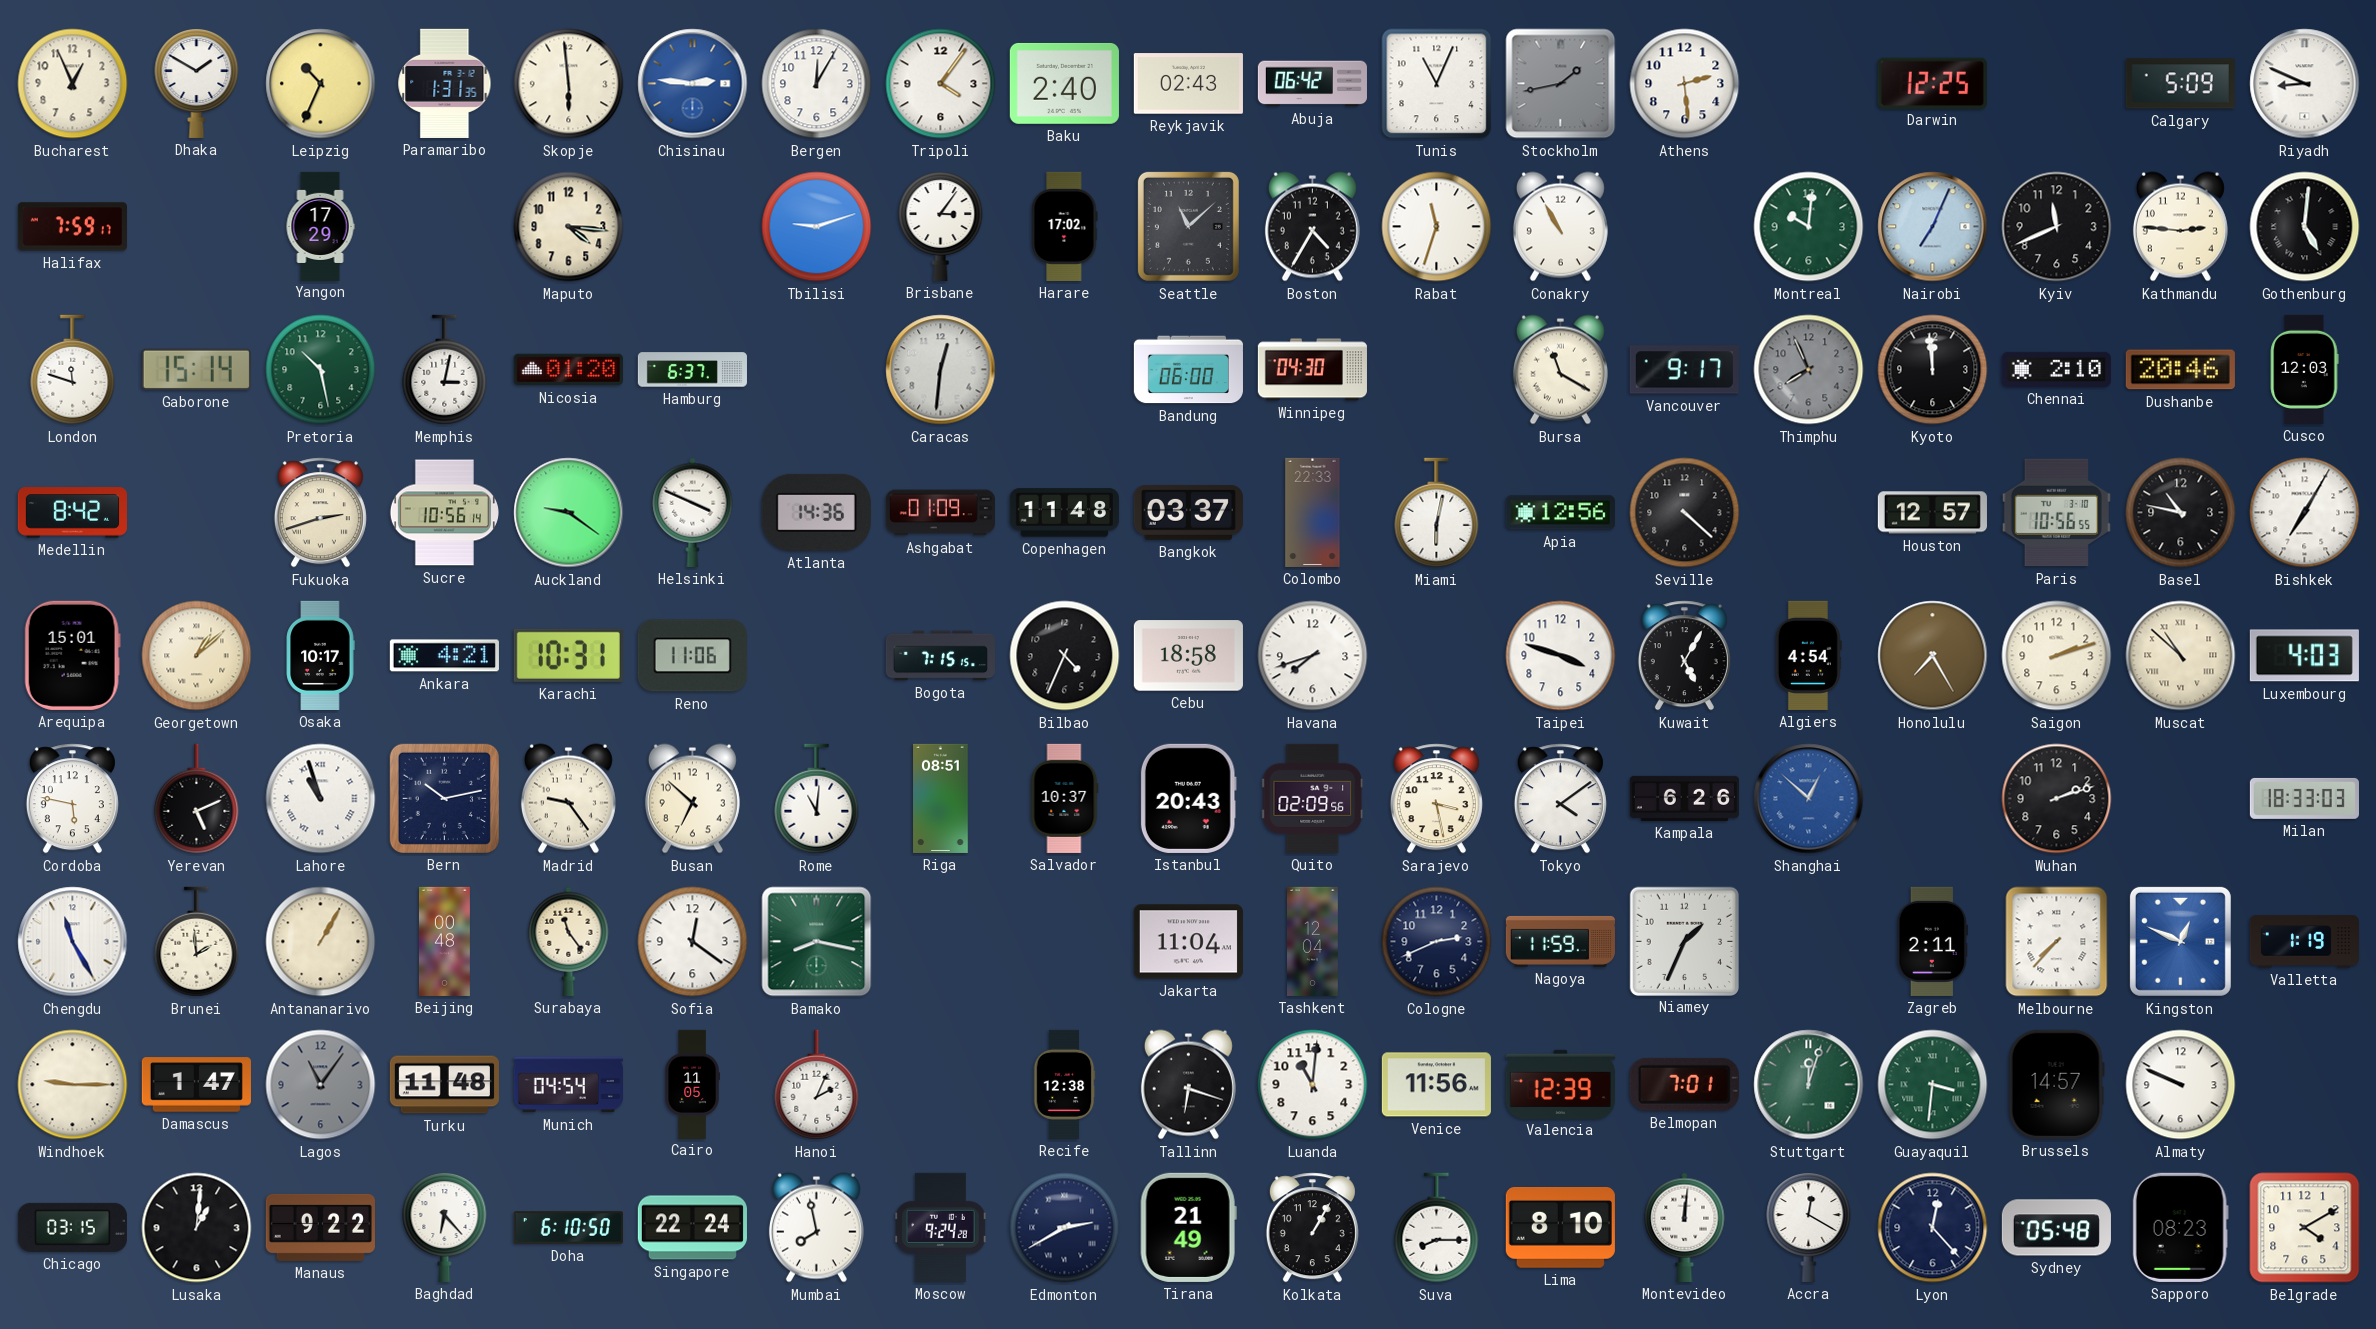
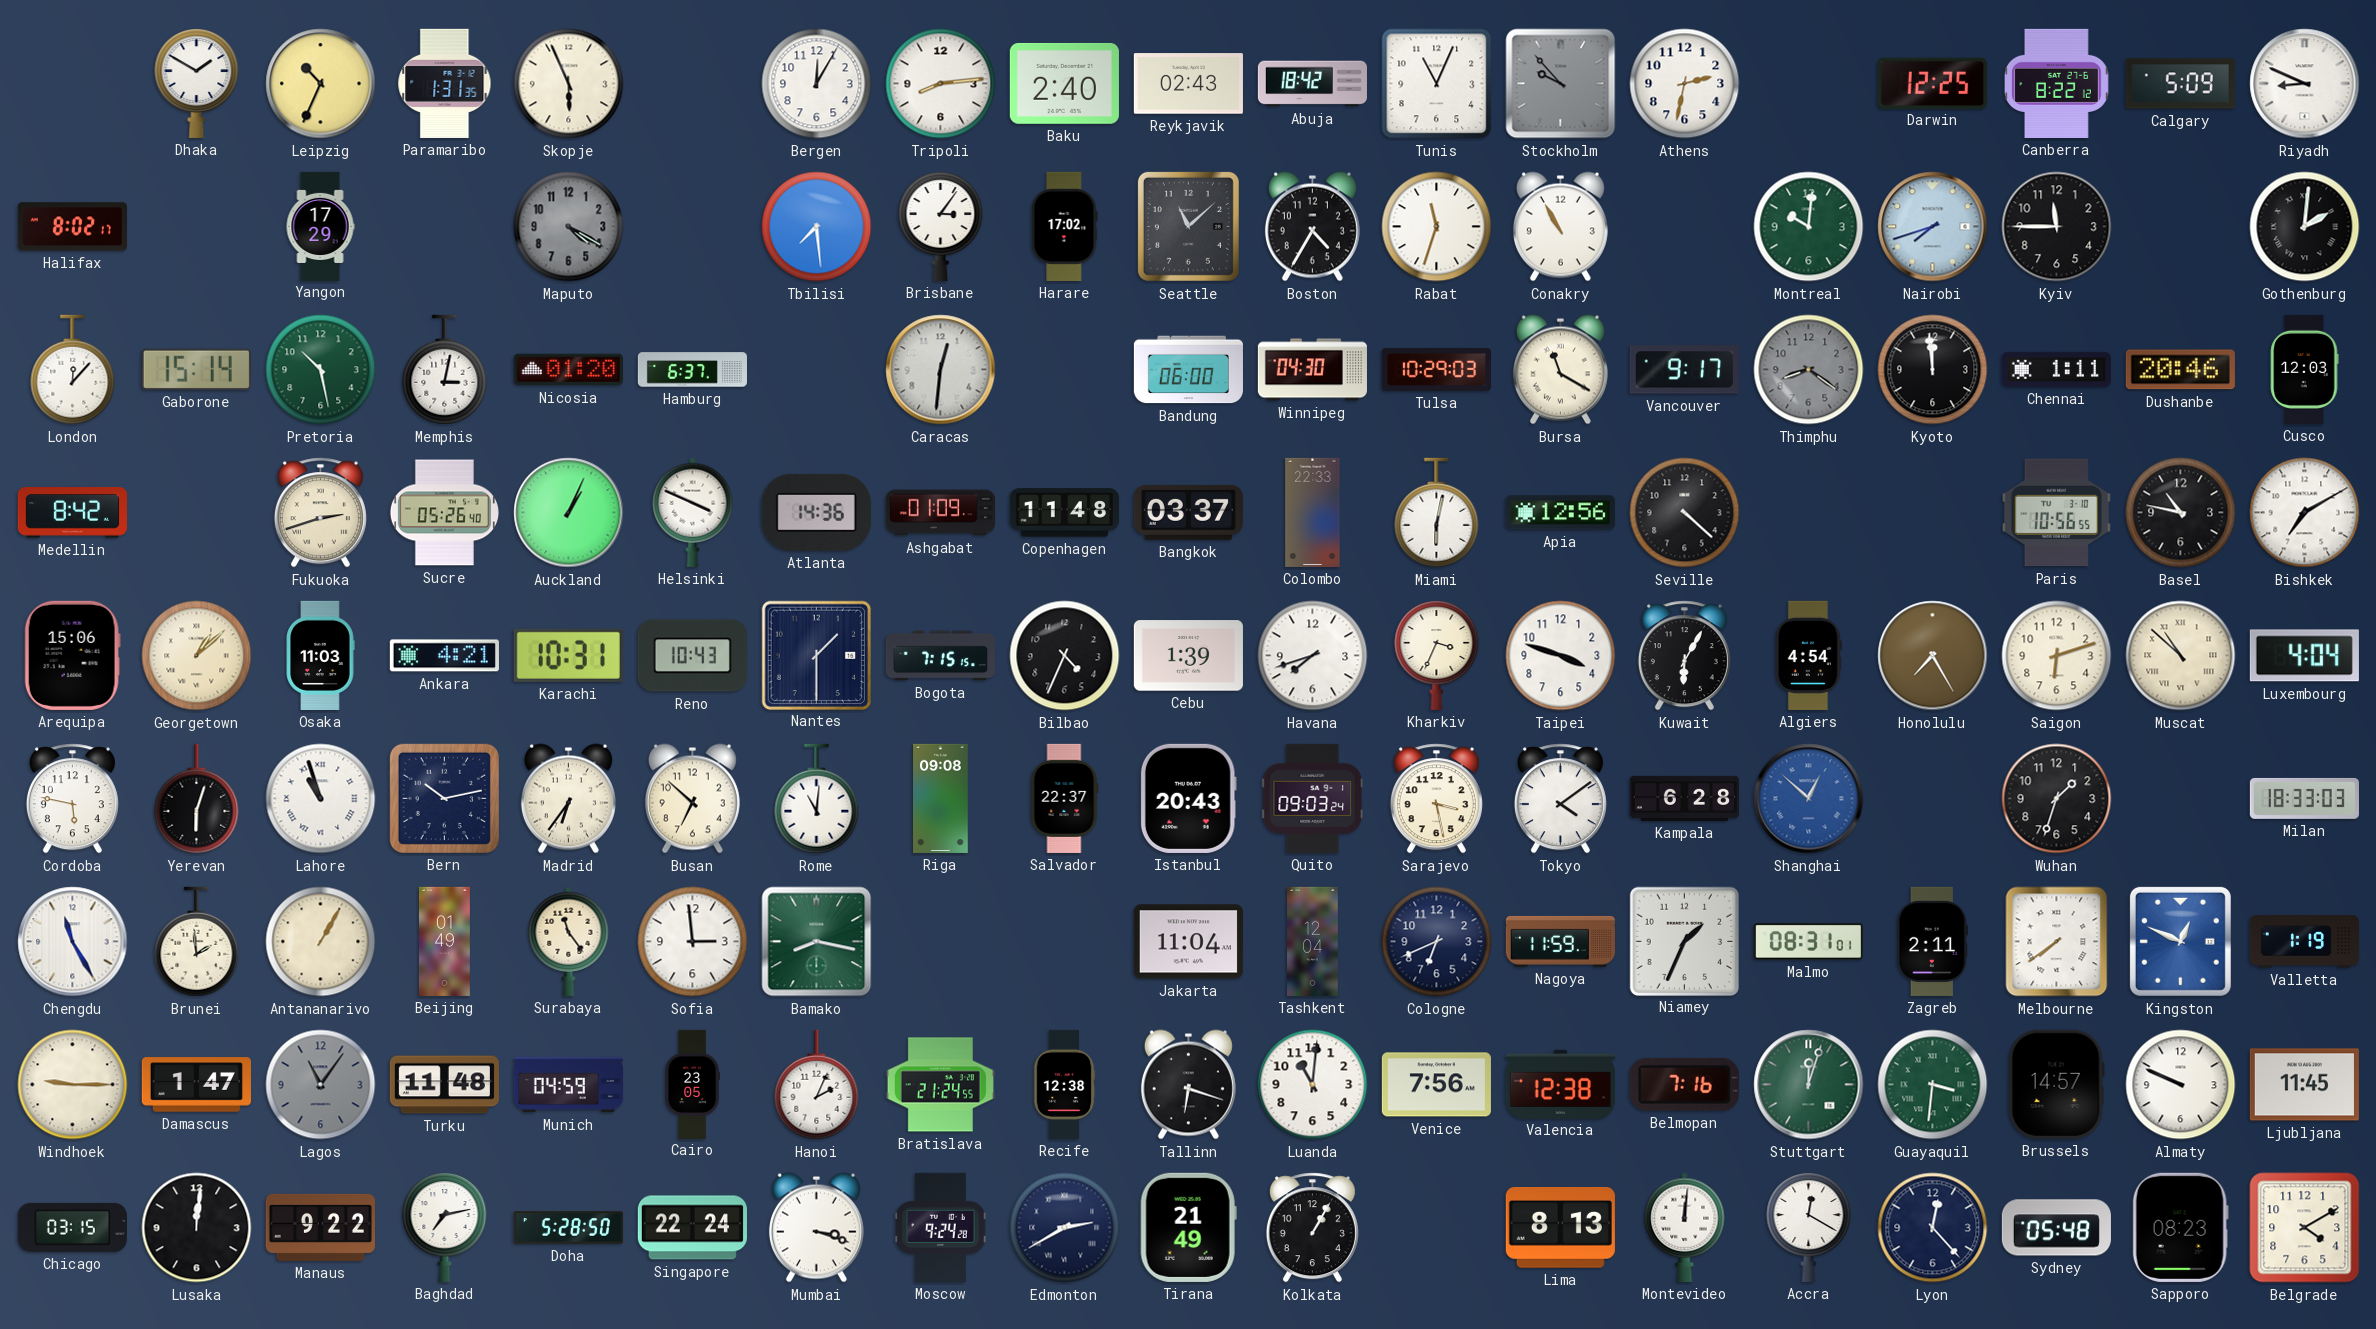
Bucharest: 12:56 -> none
Skopje: 5:59 -> 5:56
Chisinau: 2:46 -> none
Tripoli: 4:06 -> 8:14
Abuja: 06:42 -> 18:42
Stockholm: 1:43 -> 9:53
Athens: 2:29 -> 2:32
Canberra: none -> 8:22
Halifax: 7:59 -> 8:02
Maputo: 4:16 -> 4:20
Maputo dial: cream -> grey
Tbilisi: 9:12 -> 7:29
Nairobi: 7:04 -> 7:42
Kyiv: 11:41 -> 11:45
Kathmandu: 2:46 -> none
Gothenburg: 5:01 -> 2:01
London: 11:48 -> 12:07
Tulsa: none -> 10:29
Thimphu: 7:56 -> 8:21
Chennai: 2:10 -> 1:11
Sucre: 10:56 -> 05:26
Auckland: 9:21 -> 1:04
Houston: 12:57 -> none
Bishkek: 7:05 -> 7:10
Arequipa: 15:01 -> 15:06
Osaka: 10:17 -> 11:03
Reno: 11:06 -> 10:43
Nantes: none -> 1:30
Cebu: 18:58 -> 1:39
Kharkiv: none -> 3:34
Kuwait: 5:05 -> 6:05
Saigon: 2:12 -> 6:12
Luxembourg: 4:03 -> 4:04
Yerevan: 5:11 -> 6:03
Madrid: 9:24 -> 6:36
Riga: 08:51 -> 09:08
Salvador: 10:37 -> 22:37
Quito: 02:09 -> 09:03
Kampala: 6:26 -> 6:28
Wuhan: 2:12 -> 1:33
Beijing: 00:48 -> 01:49
Sofia: 12:21 -> 2:59
Cologne: 2:41 -> 6:41
Malmo: none -> 08:31
Melbourne: 7:37 -> 7:39
Munich: 04:54 -> 04:59
Cairo: 11:05 -> 23:05
Bratislava: none -> 21:24
Venice: 11:56 -> 7:56
Valencia: 12:39 -> 12:38
Belmopan: 7:01 -> 7:16
Ljubljana: none -> 11:45
Lusaka: 1:01 -> 12:01
Baghdad: 6:23 -> 7:13
Doha: 6:10 -> 5:28
Mumbai: 7:58 -> 3:18
Suva: 8:15 -> none
Lima: 8:10 -> 8:13
